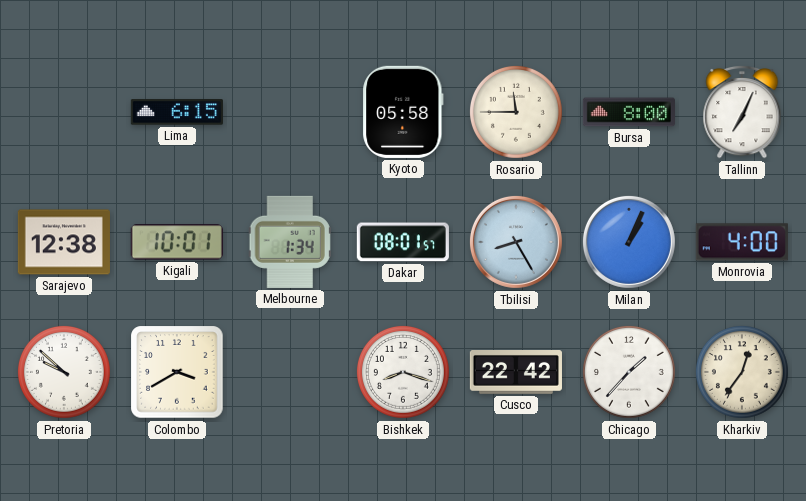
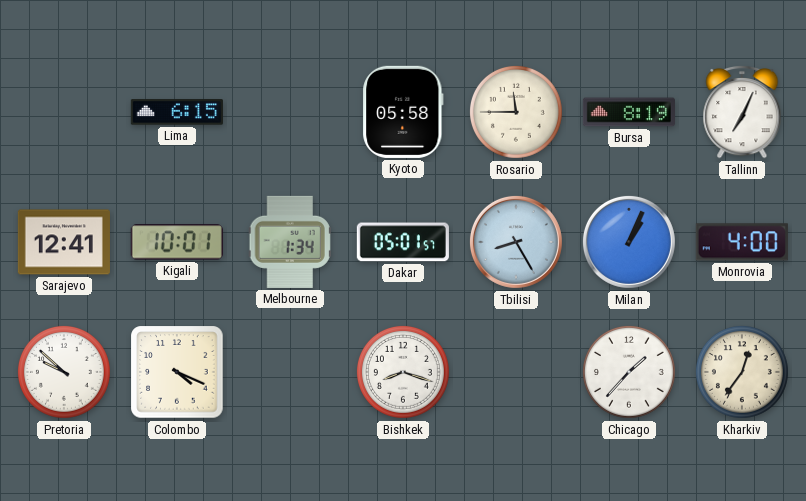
Bursa: 8:00 -> 8:19
Sarajevo: 12:38 -> 12:41
Dakar: 08:01 -> 05:01
Colombo: 3:40 -> 4:19
Cusco: 22:42 -> none
